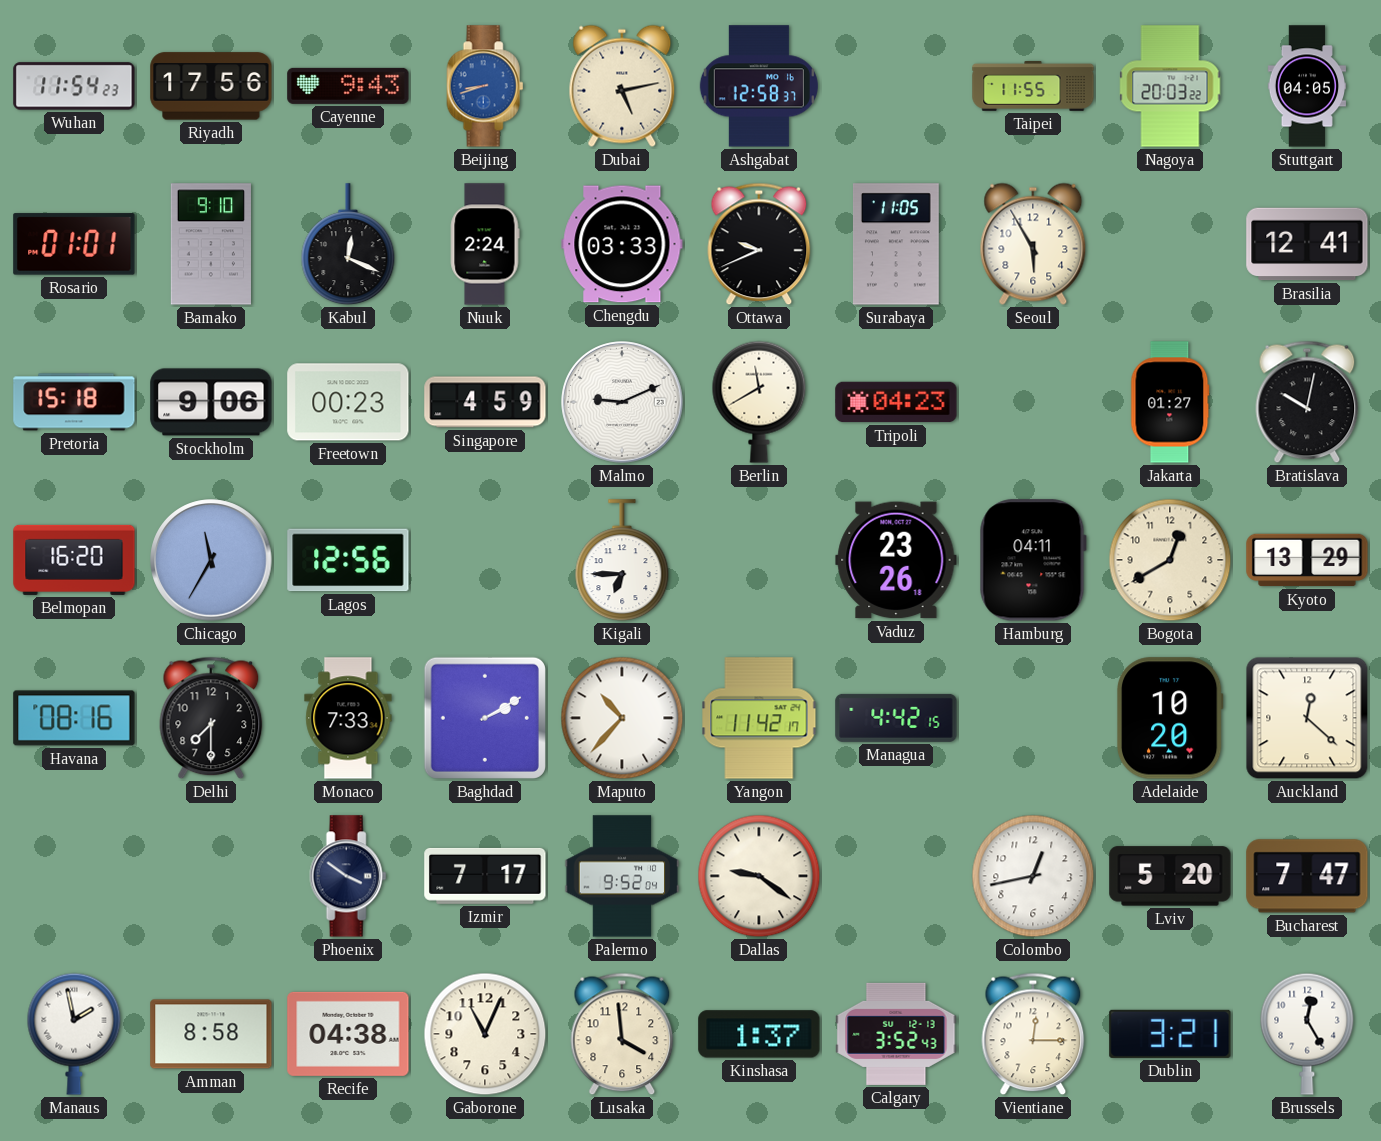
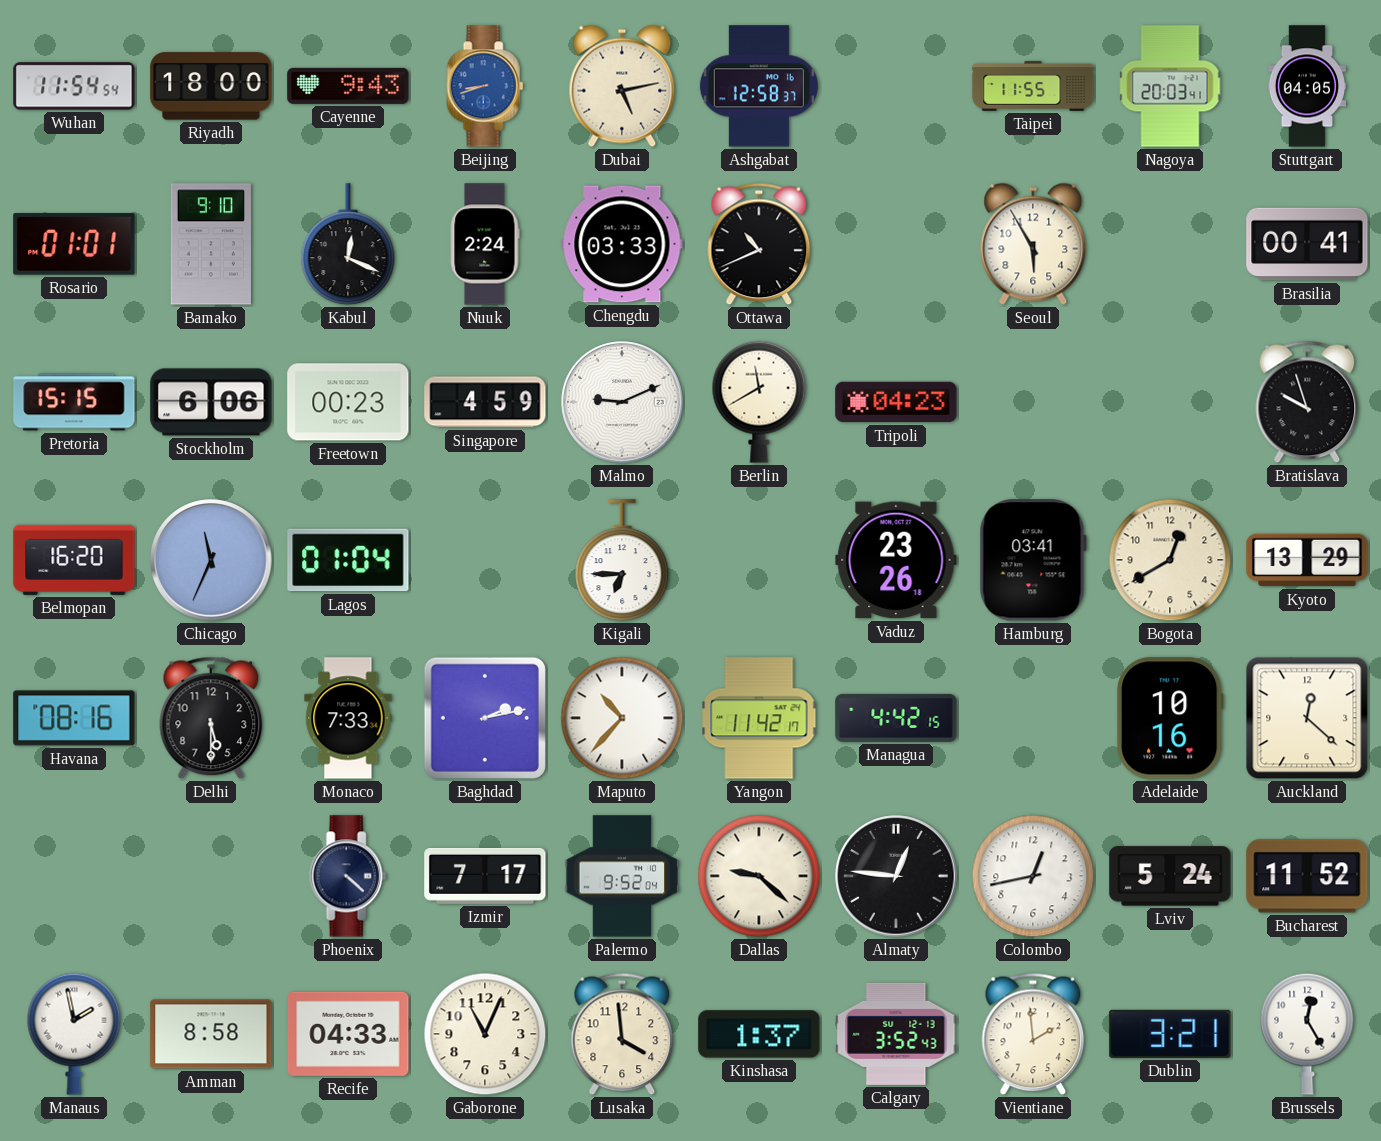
Wuhan: 11:54:23 -> 11:54:54
Riyadh: 17:56 -> 18:00
Nagoya: 20:03:22 -> 20:03:41
Ottawa: 9:41 -> 10:41
Surabaya: 11:05 -> none
Brasilia: 12:41 -> 00:41
Pretoria: 15:18 -> 15:15
Stockholm: 9:06 -> 6:06
Jakarta: 01:27 -> none
Bratislava: 10:02 -> 9:57
Chicago: 11:35 -> 11:34
Lagos: 12:56 -> 01:04
Hamburg: 04:11 -> 03:41
Delhi: 7:30 -> 5:30
Baghdad: 2:10 -> 2:13
Adelaide: 10:20 -> 10:16
Phoenix: 3:51 -> 4:22
Dallas: 9:21 -> 9:22
Almaty: none -> 12:46
Lviv: 5:20 -> 5:24
Bucharest: 7:47 -> 11:52
Recife: 04:38 -> 04:33
Vientiane: 12:15 -> 1:59
